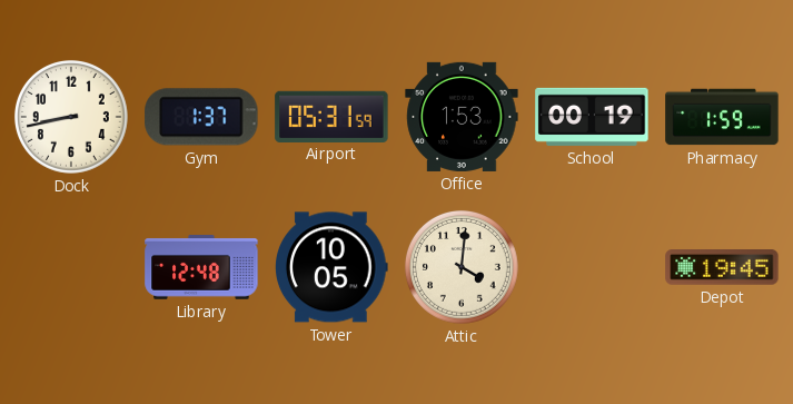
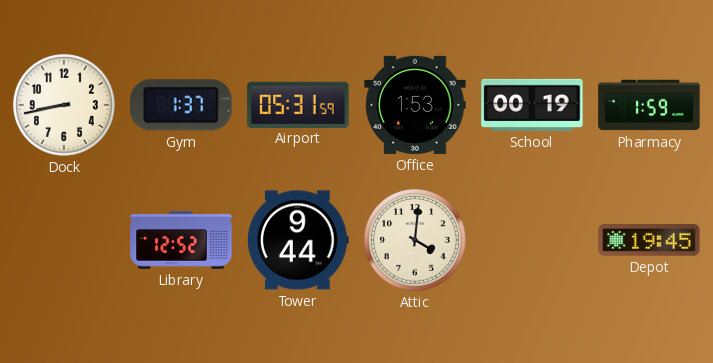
Library: 12:48 -> 12:52
Tower: 10:05 -> 9:44
